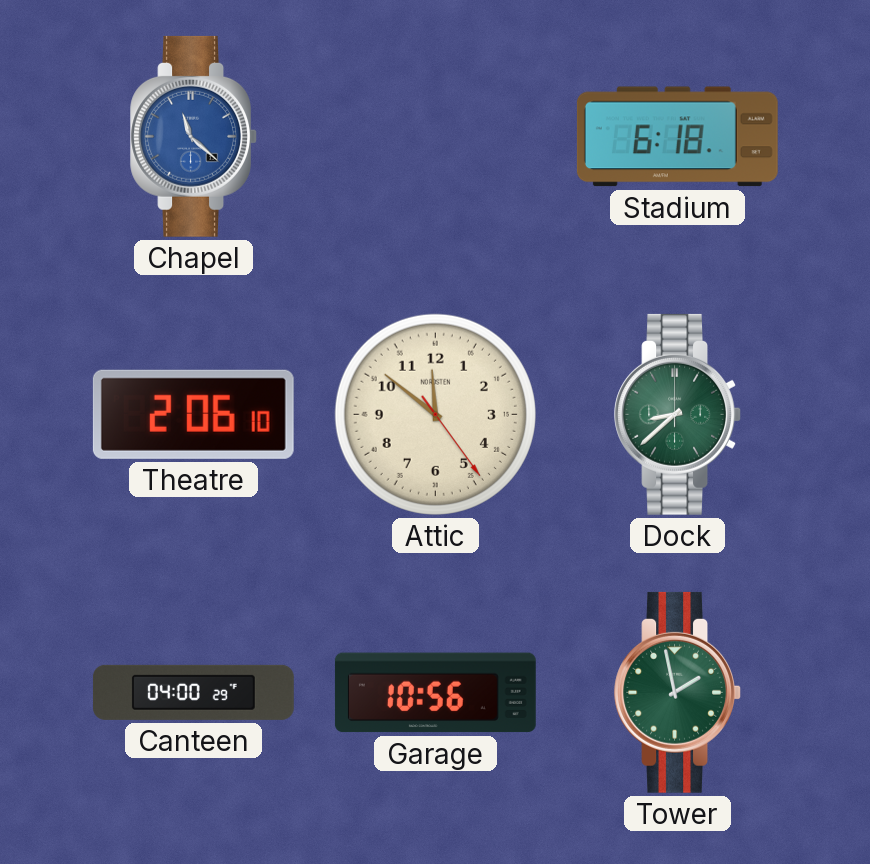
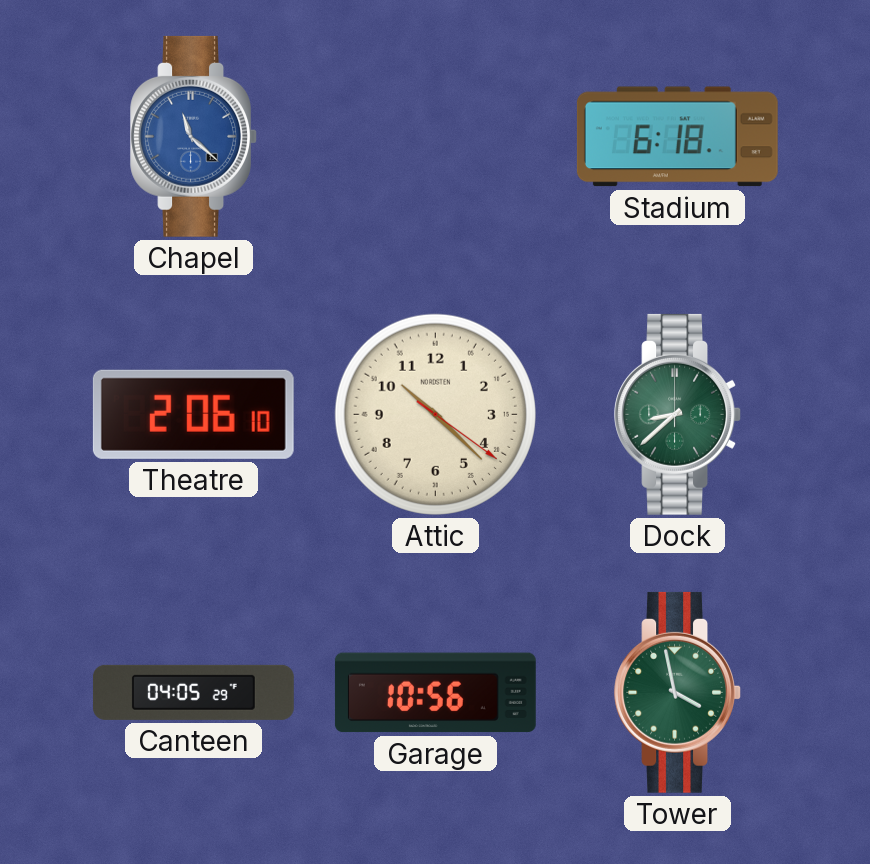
Attic: 11:51 -> 10:22
Canteen: 04:00 -> 04:05
Tower: 1:58 -> 3:58
